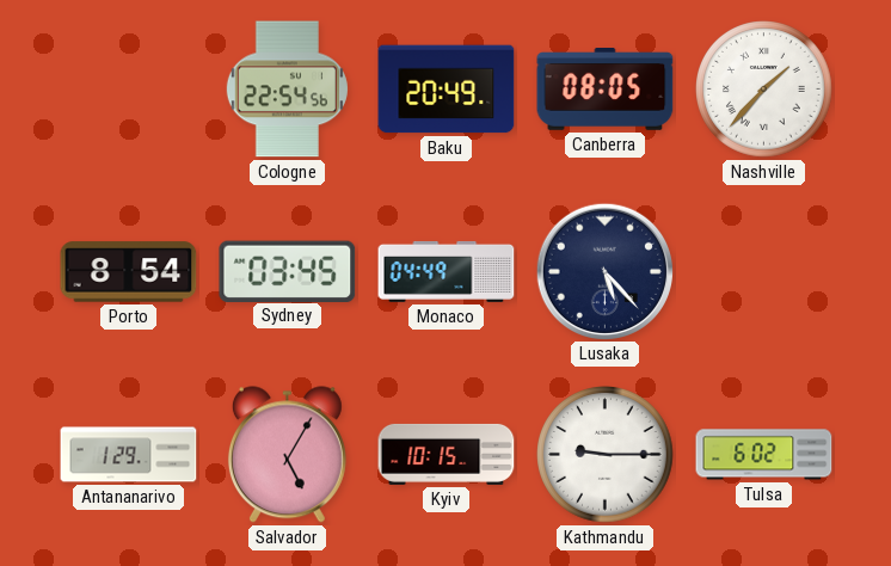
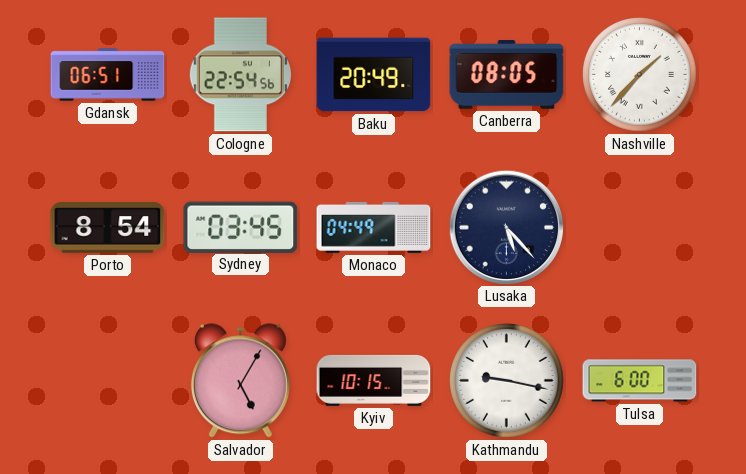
Gdansk: none -> 06:51
Antananarivo: 1:29 -> none
Kathmandu: 9:15 -> 9:17
Tulsa: 6:02 -> 6:00
